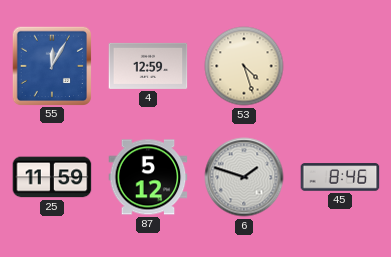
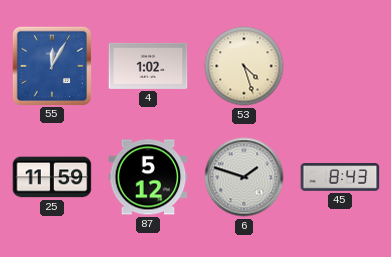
4: 12:59 -> 1:02
45: 8:46 -> 8:43
